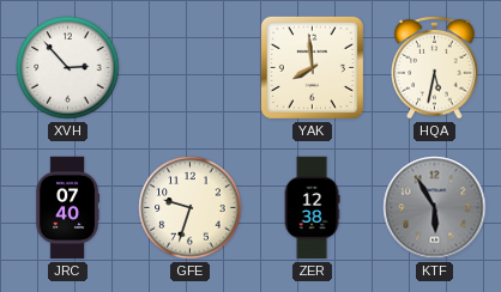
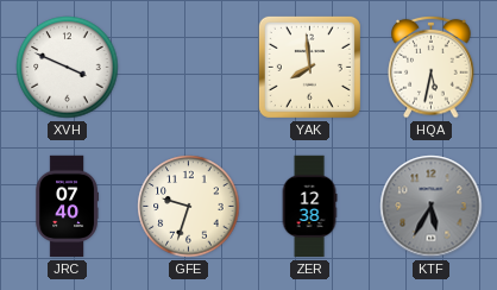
XVH: 2:53 -> 3:49
KTF: 5:55 -> 5:35
